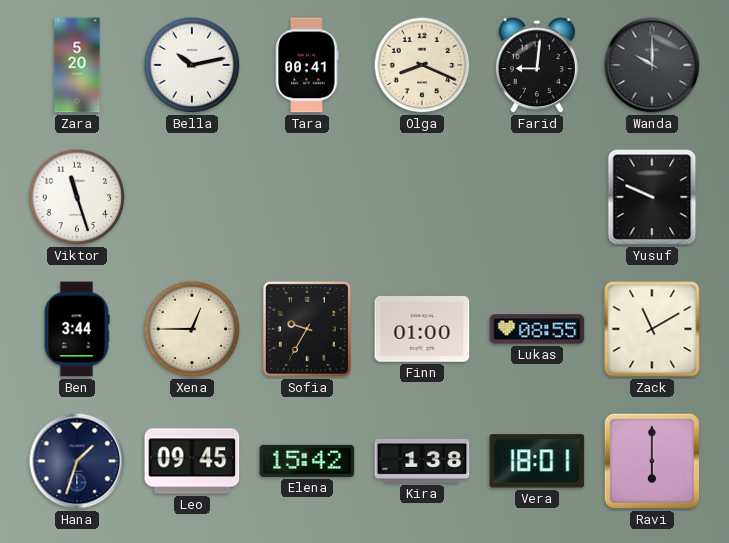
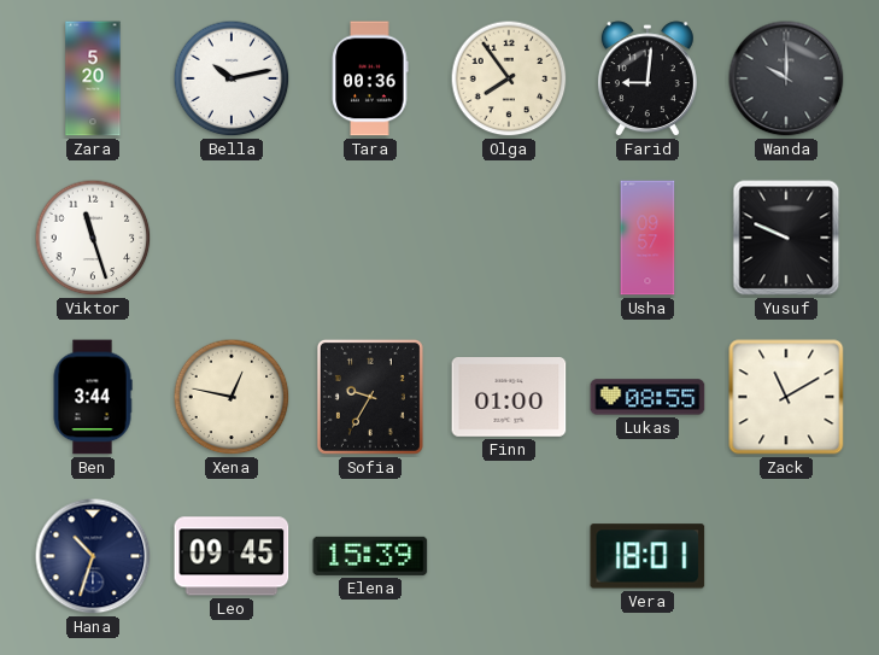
Tara: 00:41 -> 00:36
Olga: 8:19 -> 7:54
Usha: none -> 09:57
Xena: 12:45 -> 12:47
Hana: 1:33 -> 10:33
Elena: 15:42 -> 15:39
Kira: 1:38 -> none
Ravi: 6:00 -> none
